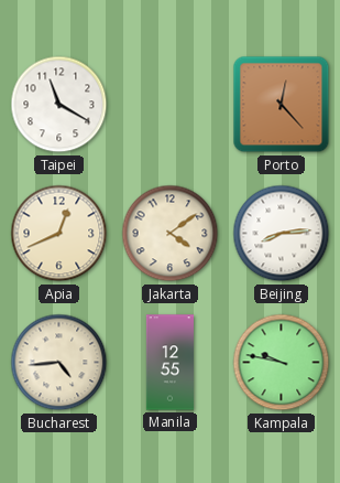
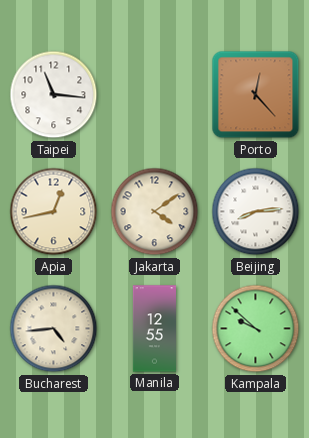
Taipei: 11:20 -> 11:16
Apia: 12:41 -> 12:43
Kampala: 9:47 -> 9:52
